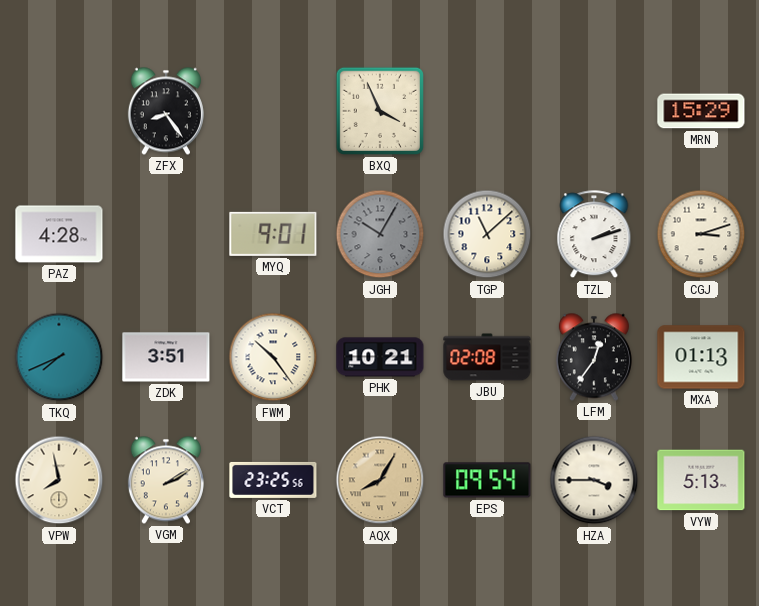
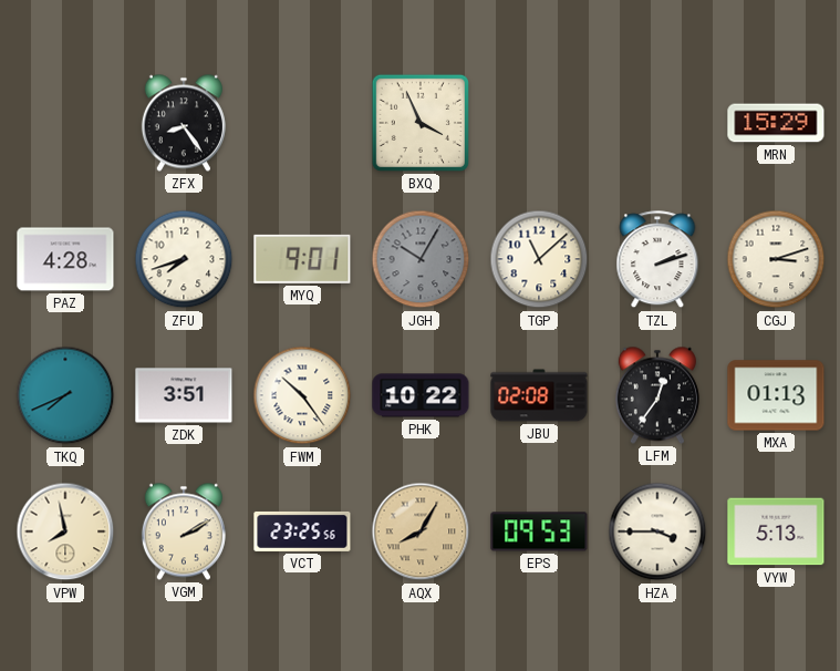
ZFU: none -> 7:42
PHK: 10:21 -> 10:22
EPS: 09:54 -> 09:53
